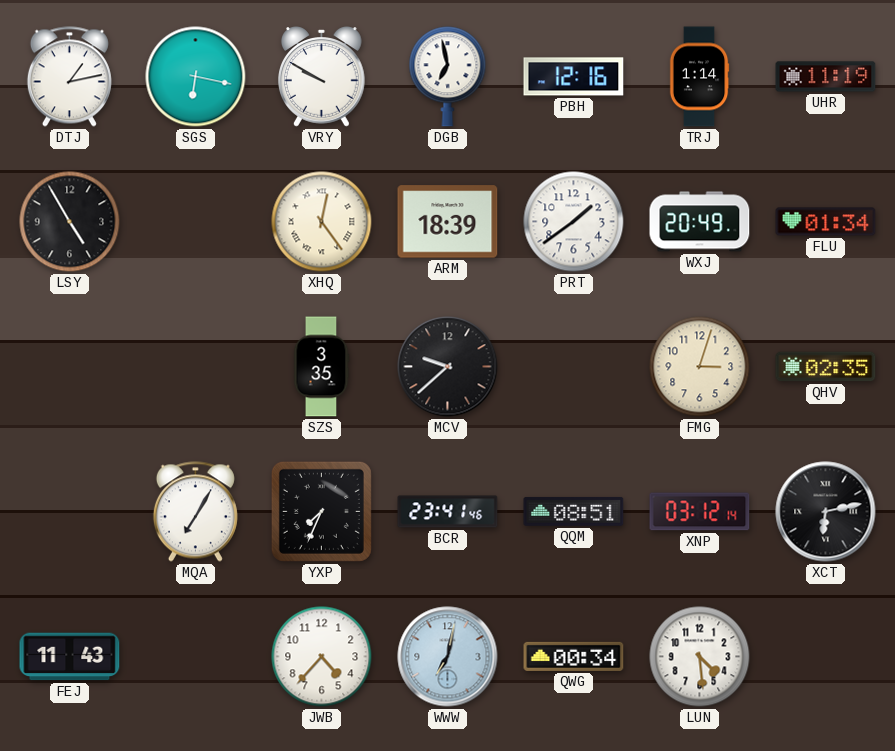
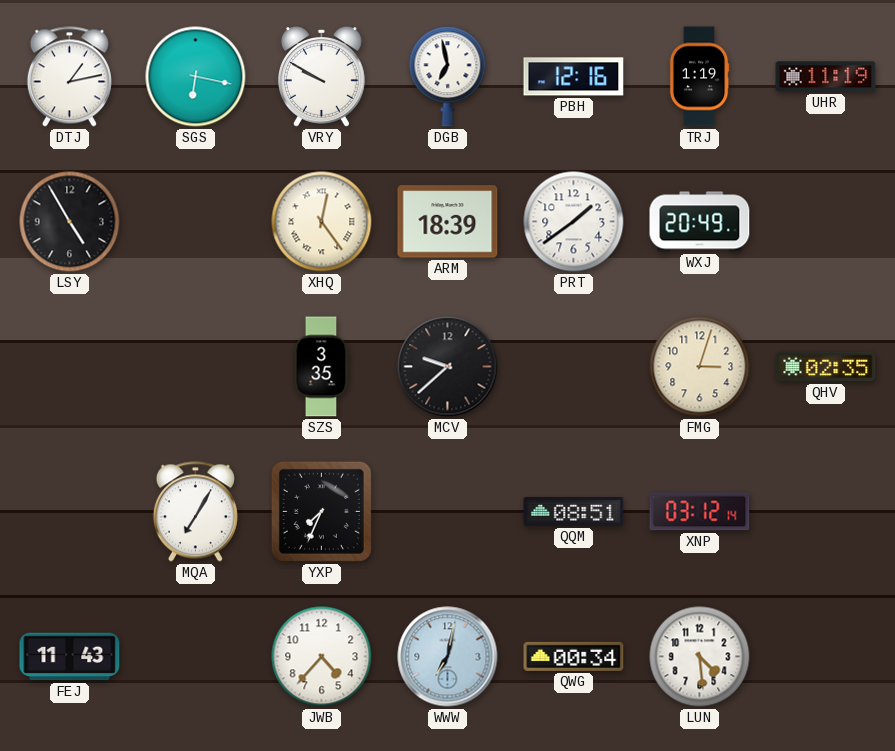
TRJ: 1:14 -> 1:19
FLU: 01:34 -> none
BCR: 23:41 -> none
XCT: 6:13 -> none
